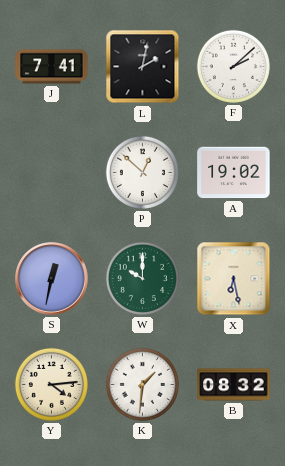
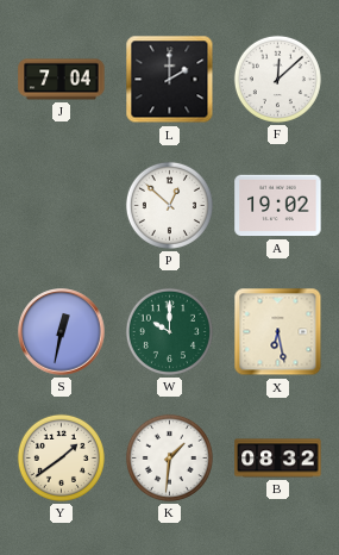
J: 7:41 -> 7:04
L: 2:02 -> 2:00
F: 2:08 -> 12:08
Y: 4:14 -> 1:39
